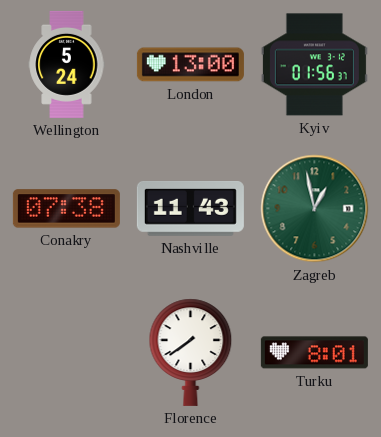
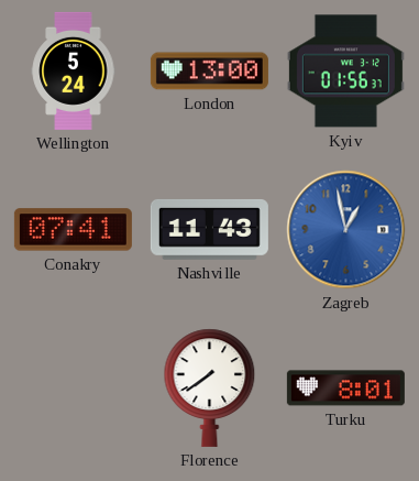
Conakry: 07:38 -> 07:41
Zagreb dial: green -> blue
